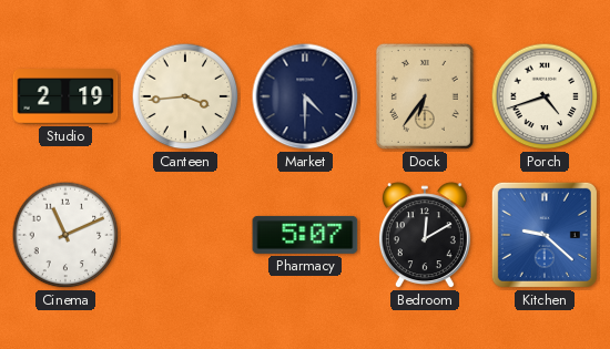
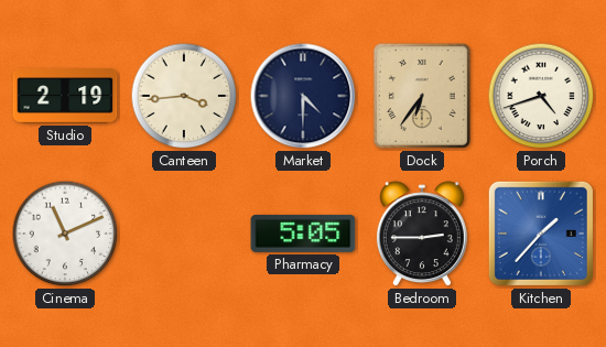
Pharmacy: 5:07 -> 5:05
Bedroom: 12:10 -> 2:45
Kitchen: 9:22 -> 1:37
